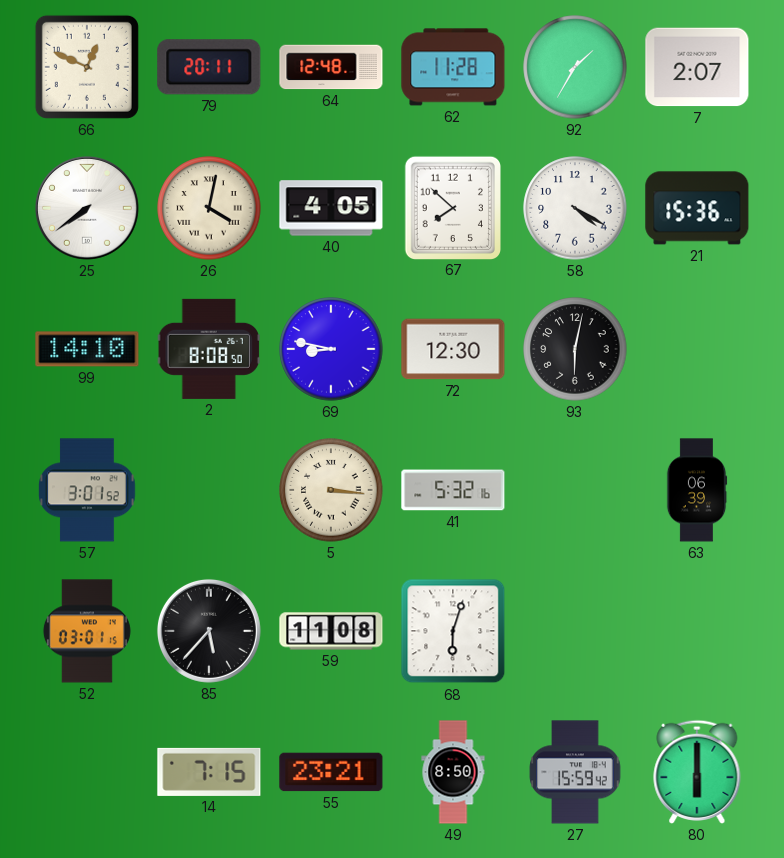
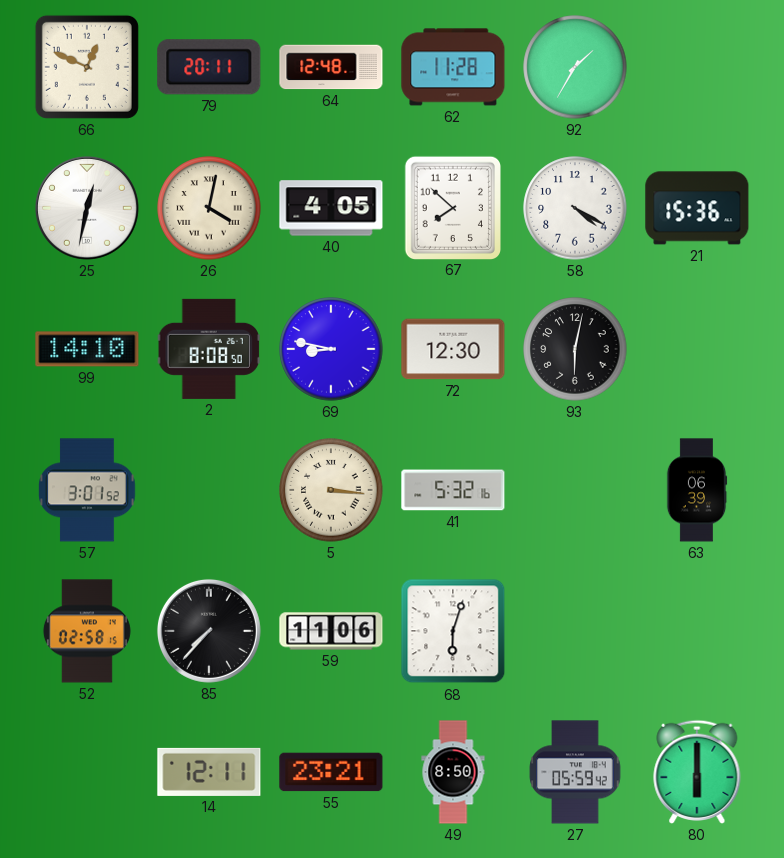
7: 2:07 -> none
25: 7:39 -> 12:32
52: 03:01 -> 02:58
85: 5:37 -> 7:37
59: 11:08 -> 11:06
14: 7:15 -> 12:11
27: 15:59 -> 05:59
